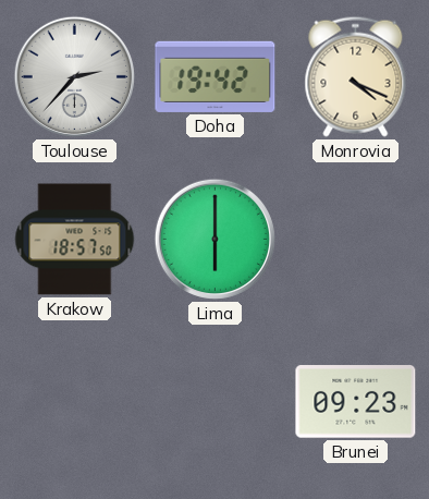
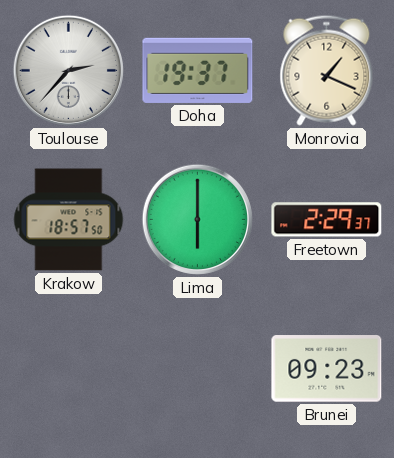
Doha: 19:42 -> 19:37
Monrovia: 4:19 -> 1:19
Freetown: none -> 2:29
